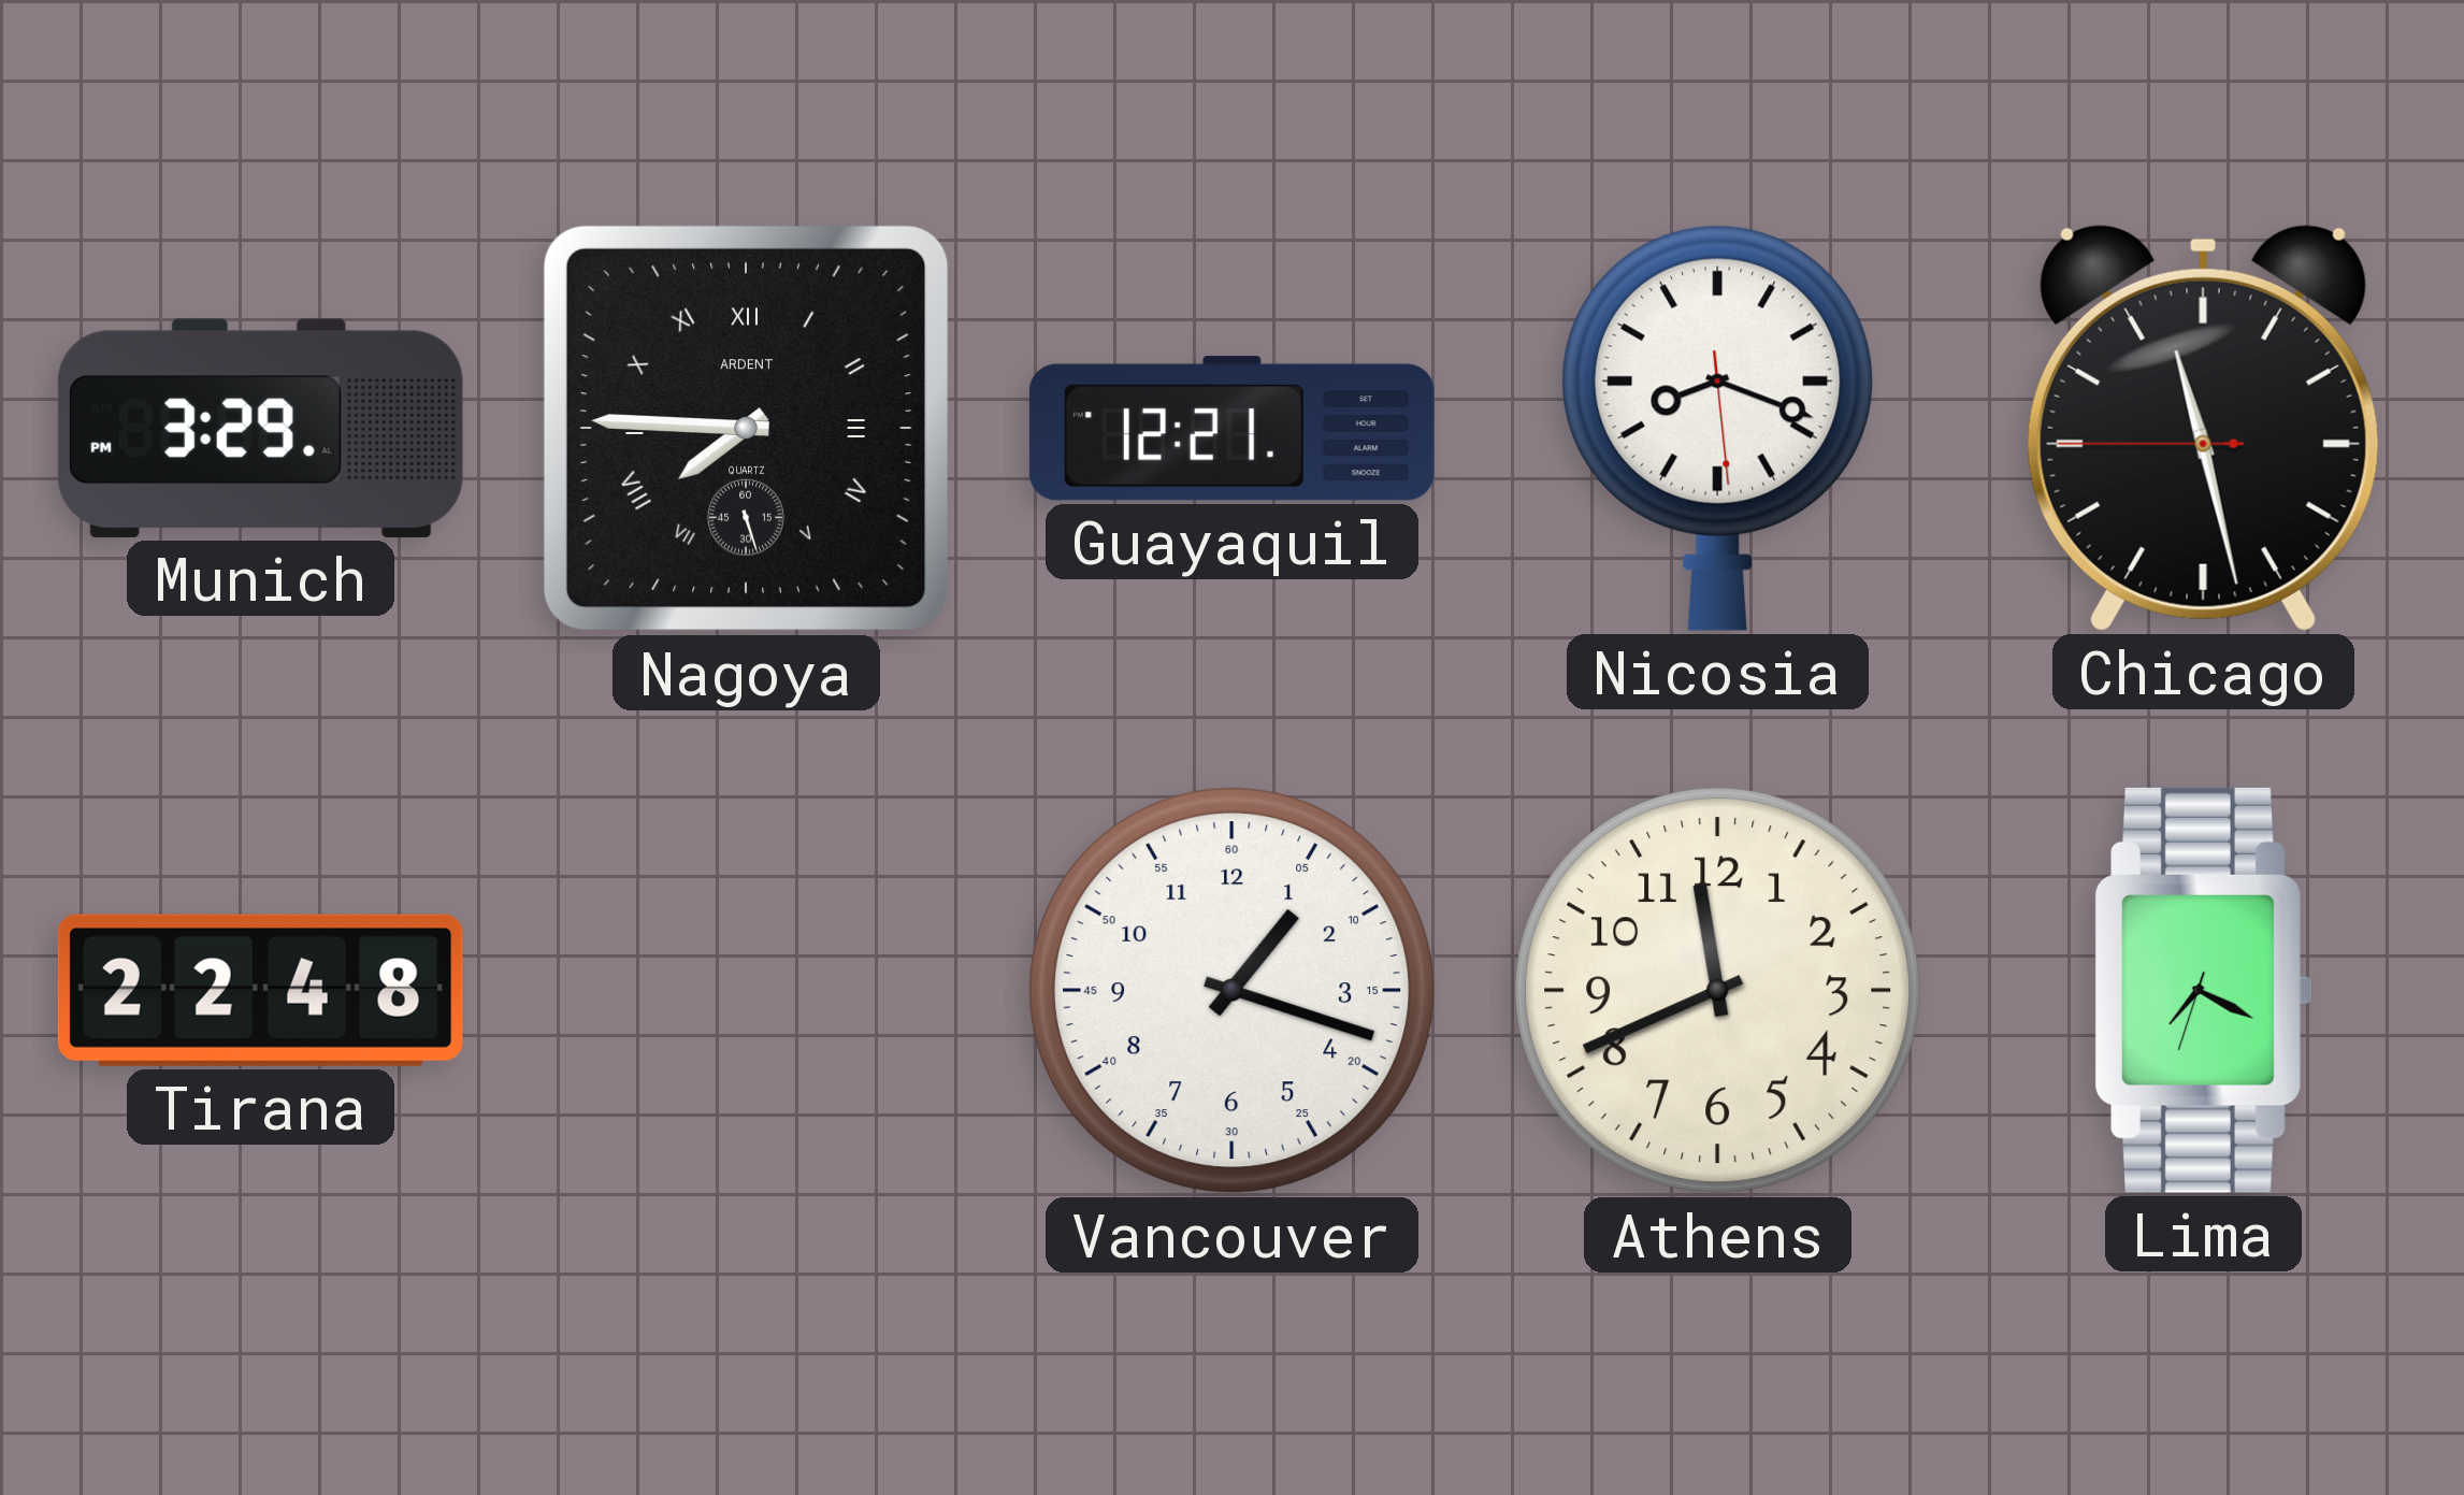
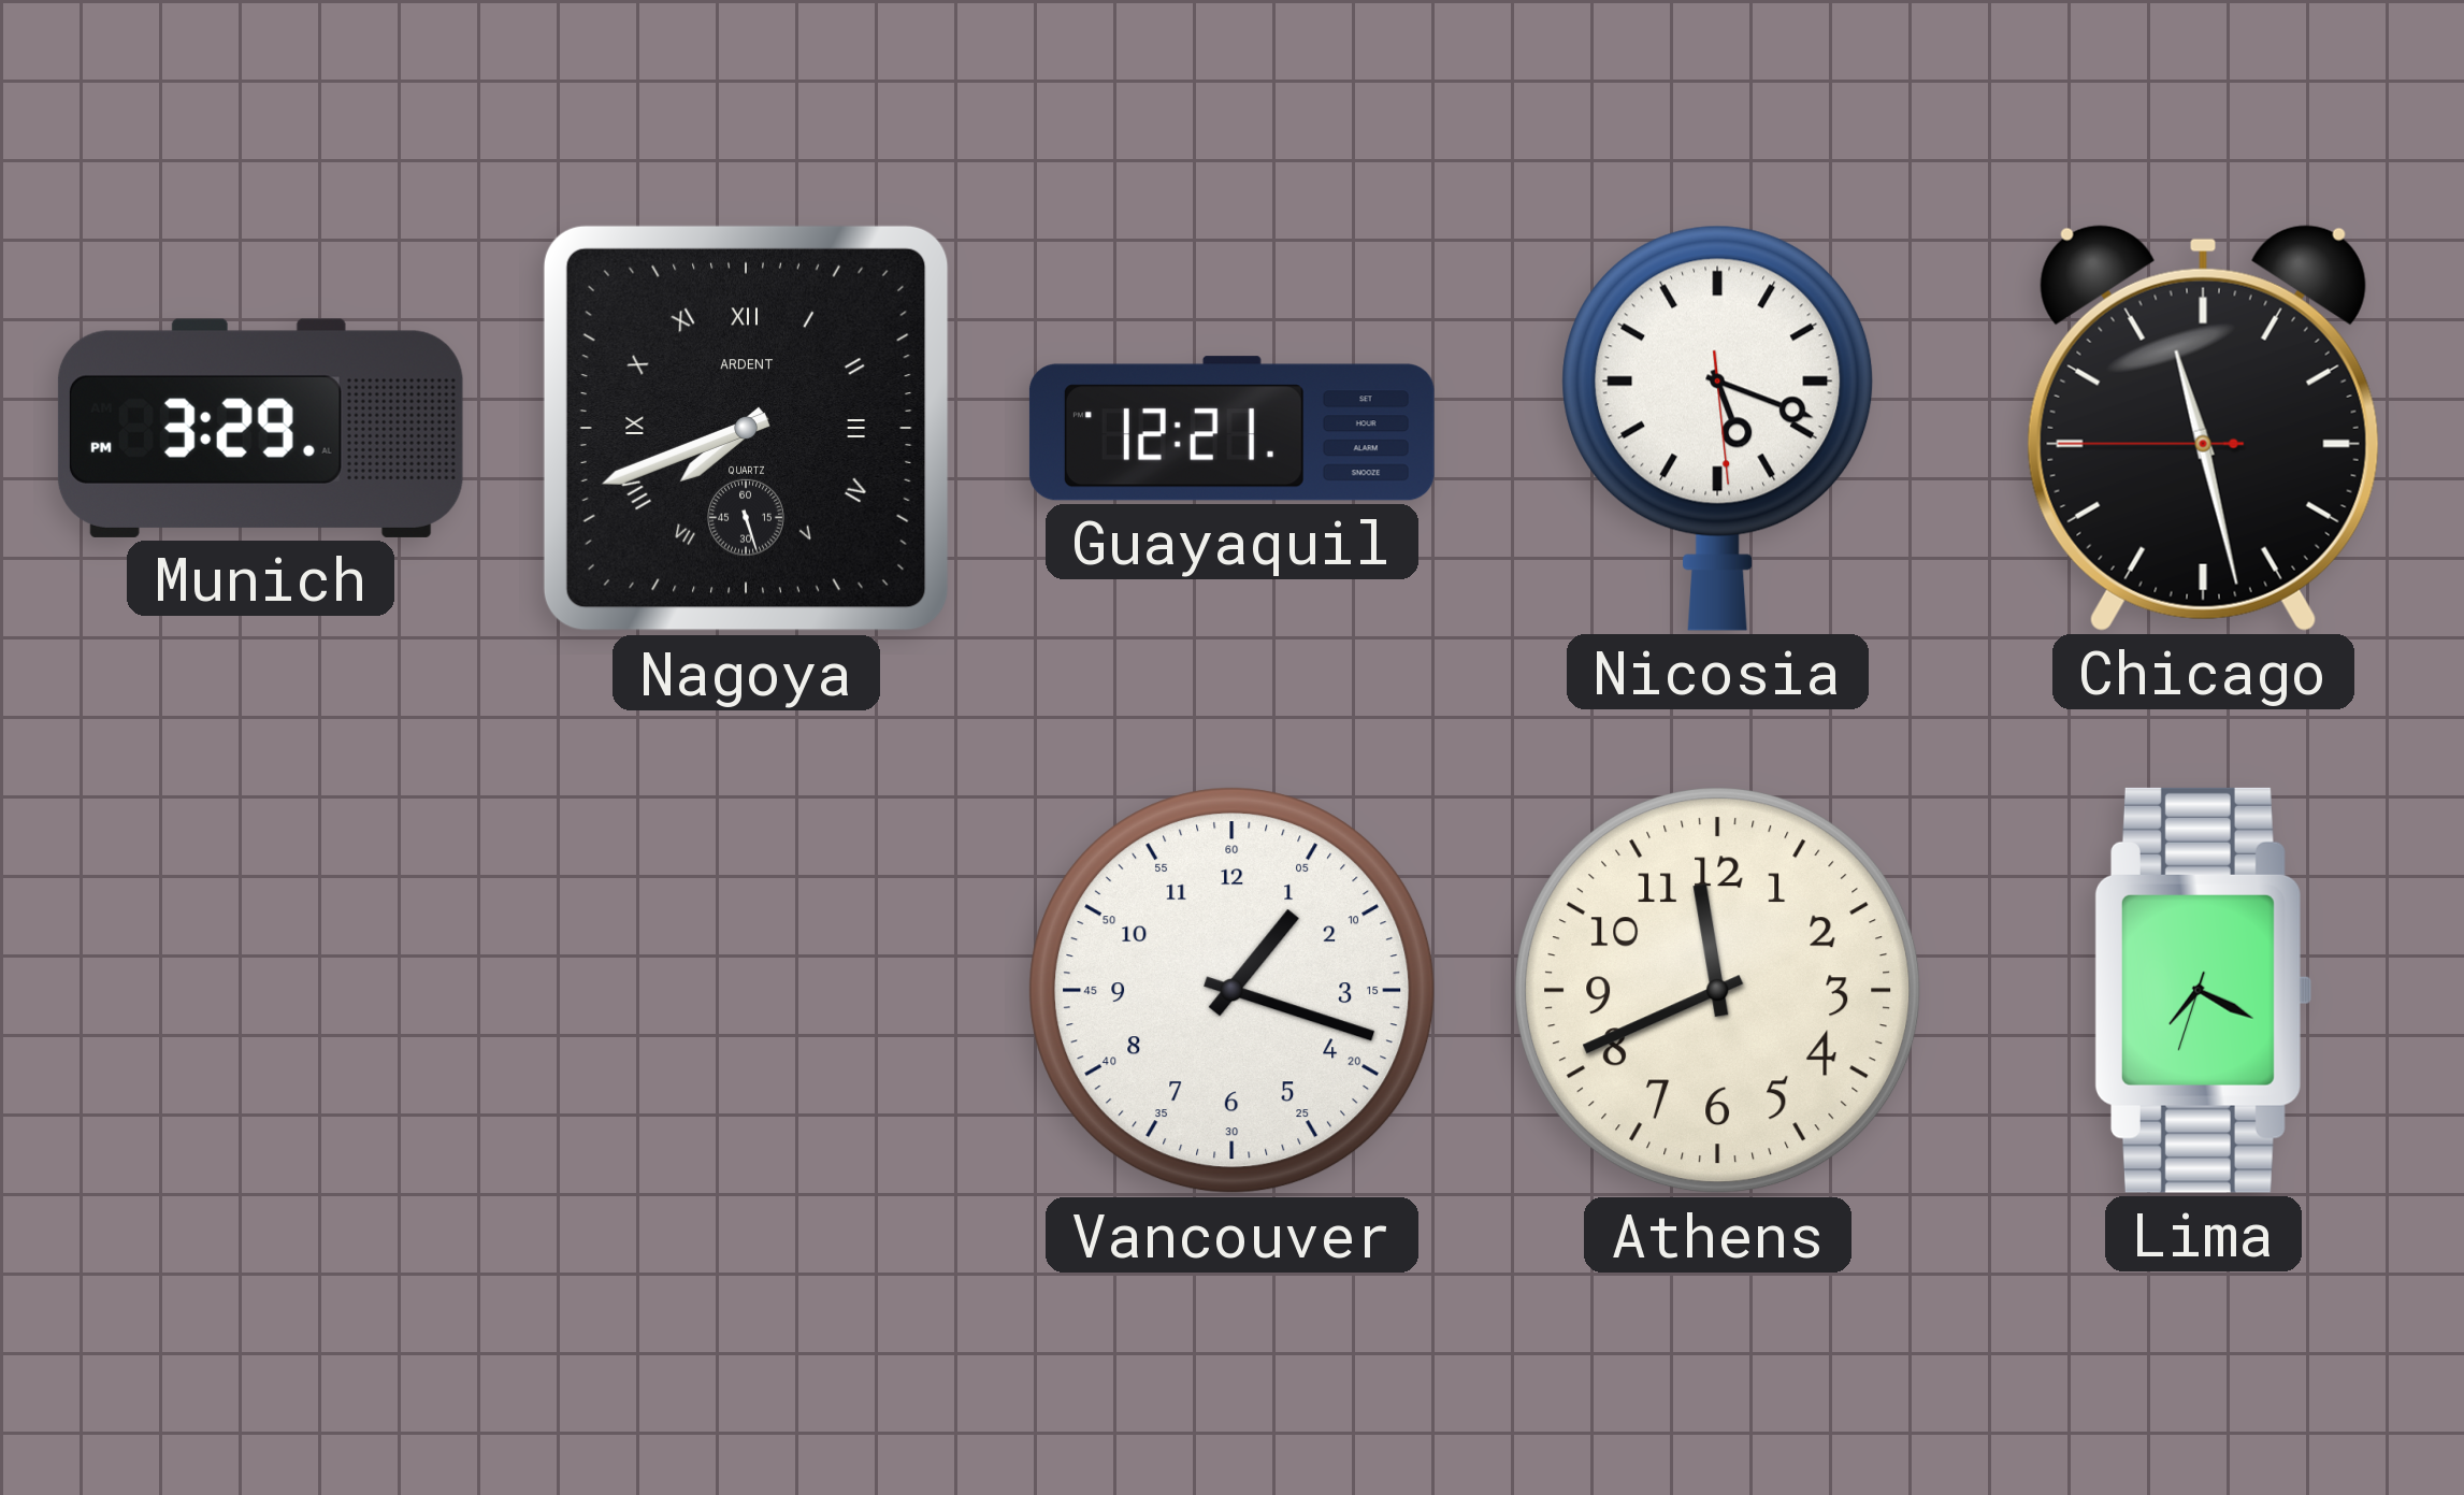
Nagoya: 7:45 -> 7:41
Nicosia: 8:18 -> 5:18
Tirana: 22:48 -> none
